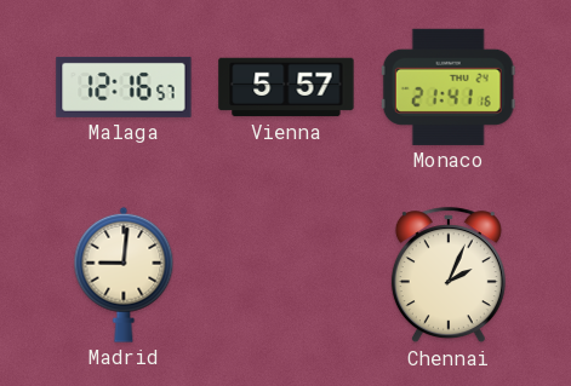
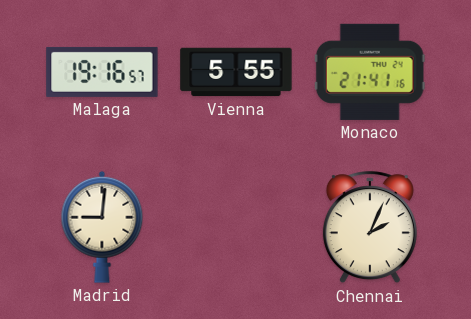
Malaga: 12:16 -> 19:16
Vienna: 5:57 -> 5:55
